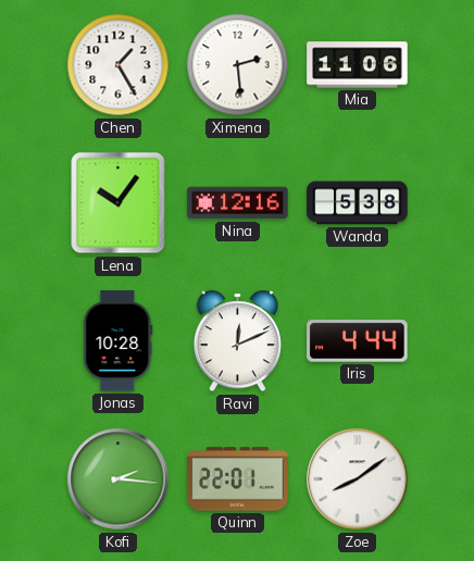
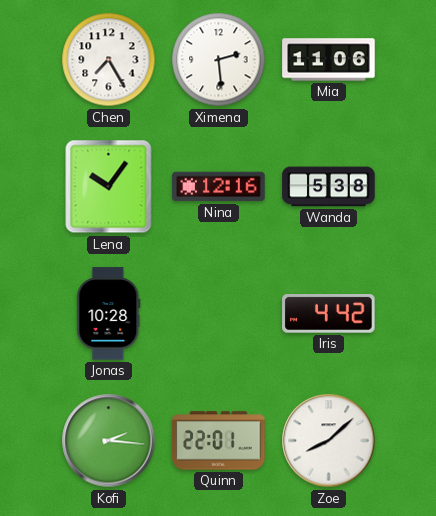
Chen: 1:25 -> 7:25
Ravi: 12:11 -> none
Iris: 4:44 -> 4:42
Zoe: 8:09 -> 8:08
